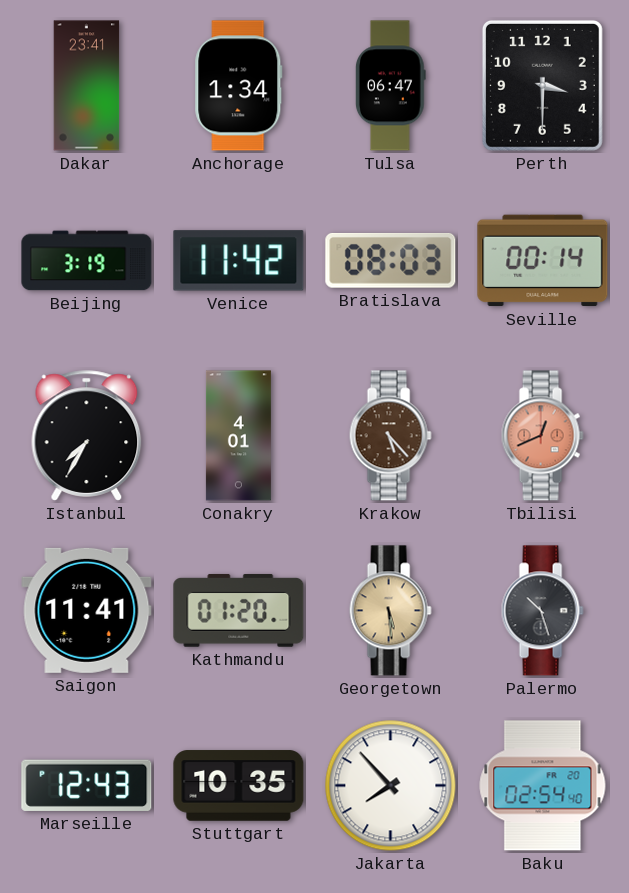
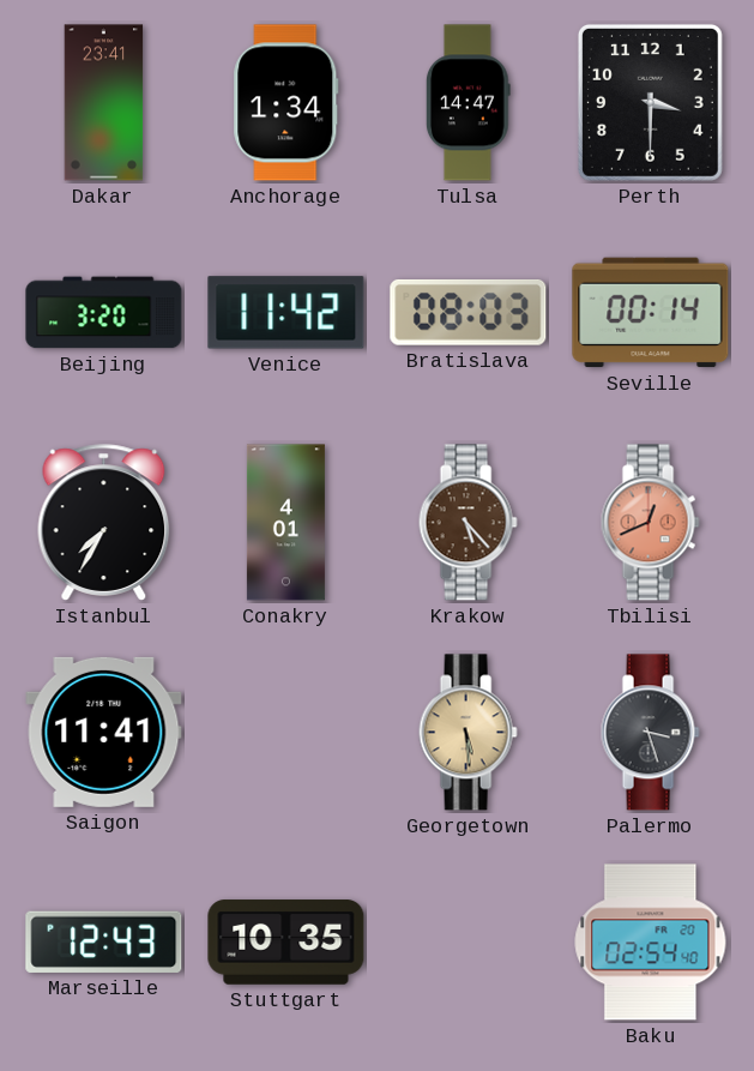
Tulsa: 06:47 -> 14:47
Beijing: 3:19 -> 3:20
Kathmandu: 01:20 -> none
Palermo: 10:27 -> 3:27
Jakarta: 7:53 -> none
